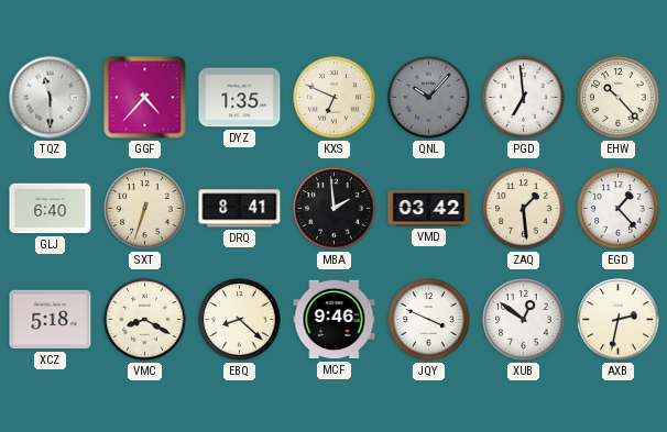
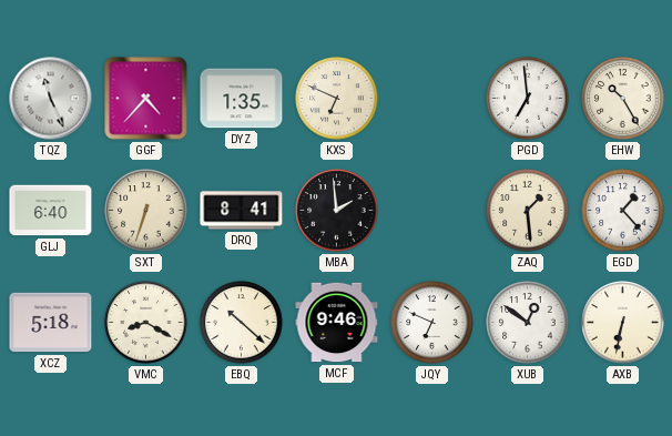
TQZ: 11:30 -> 11:26
QNL: 10:07 -> none
EHW: 10:23 -> 10:25
VMD: 03:42 -> none
EBQ: 8:22 -> 10:22
JQY: 3:49 -> 6:49
AXB: 2:32 -> 6:32
